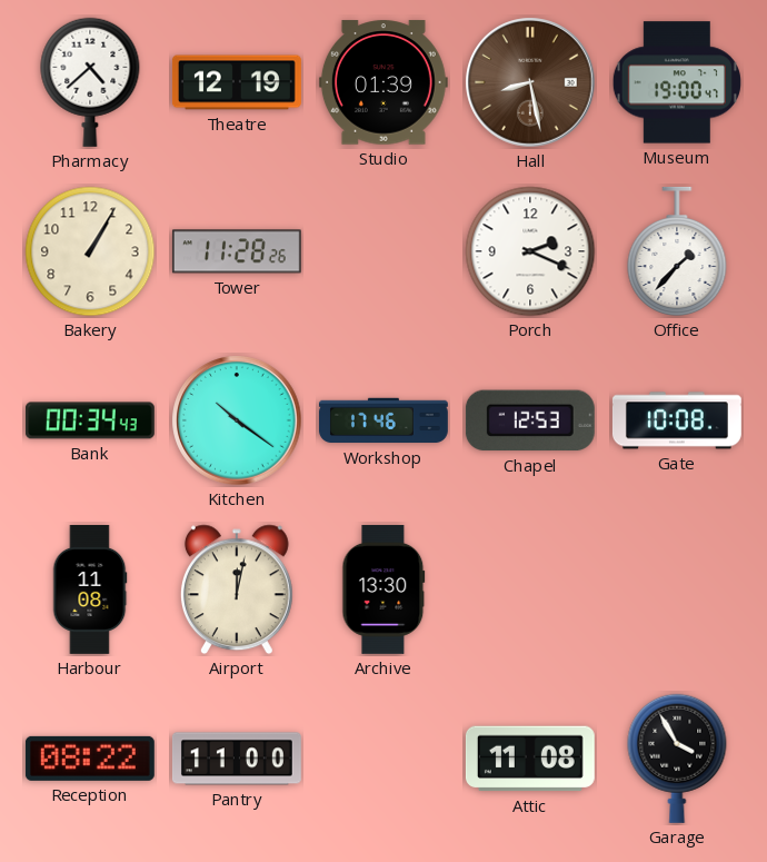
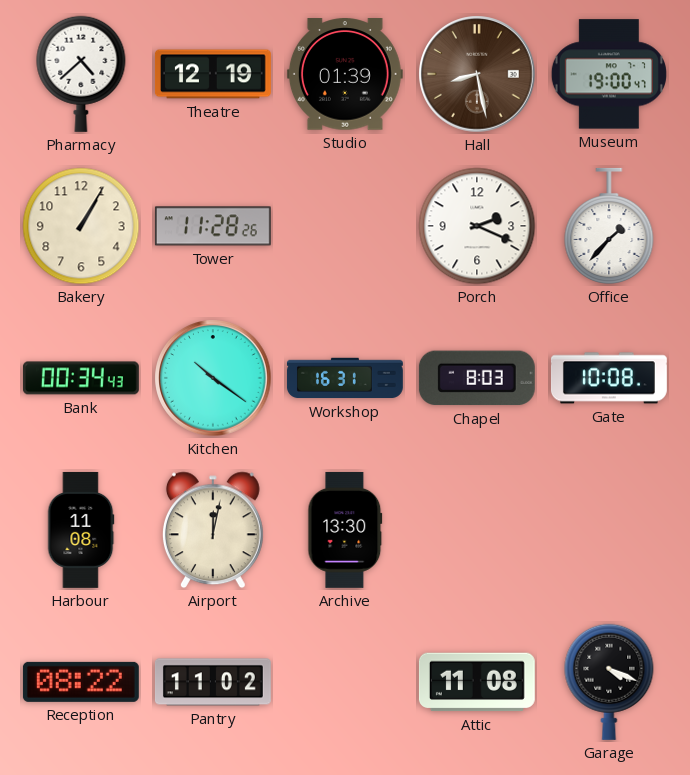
Workshop: 17:46 -> 16:31
Chapel: 12:53 -> 8:03
Pantry: 11:00 -> 11:02
Garage: 3:55 -> 4:19
